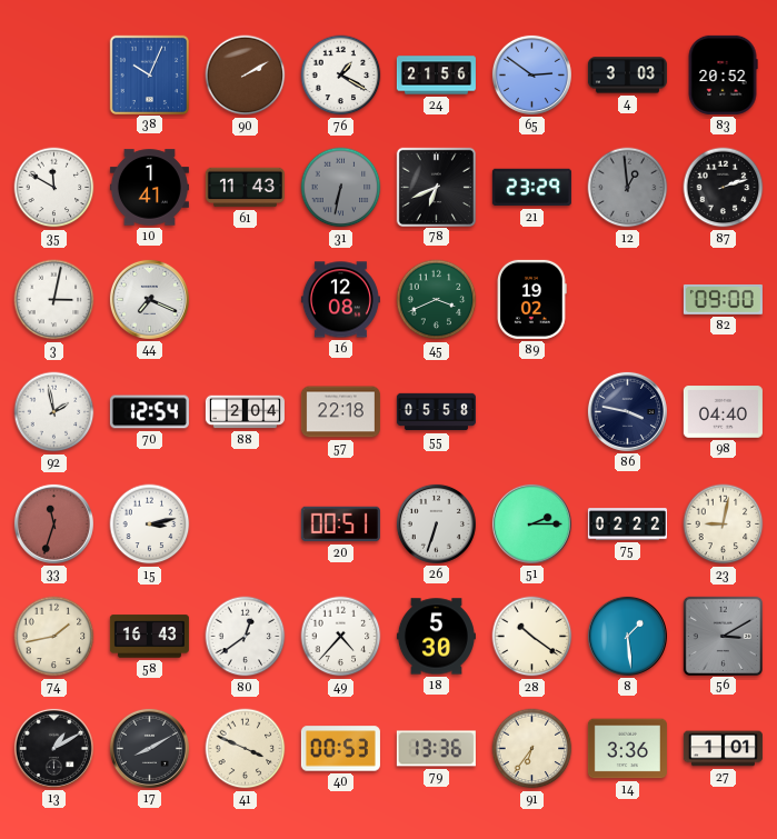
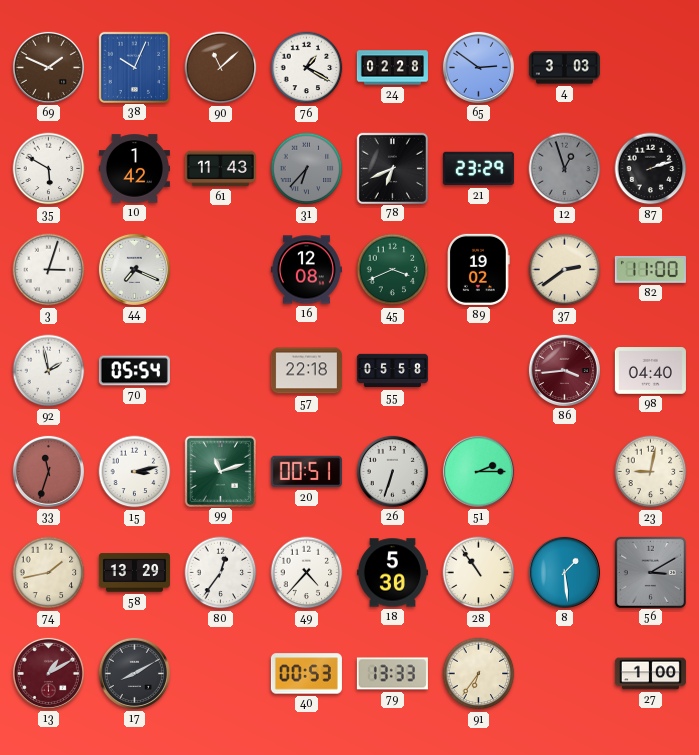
69: none -> 1:49
90: 2:10 -> 11:08
24: 21:56 -> 02:28
83: 20:52 -> none
35: 11:50 -> 5:50
10: 1:41 -> 1:42
31: 6:32 -> 6:37
12: 12:59 -> 12:57
3: 3:02 -> 3:03
37: none -> 2:39
82: 09:00 -> 11:00
70: 12:54 -> 05:54
88: 2:04 -> none
86: 3:47 -> 3:44
86 dial: navy -> burgundy
99: none -> 11:12
75: 02:22 -> none
58: 16:43 -> 13:29
80: 12:39 -> 12:36
28: 10:21 -> 10:54
13 dial: black -> burgundy
41: 3:49 -> none
79: 13:36 -> 13:33
14: 3:36 -> none
27: 1:01 -> 1:00
